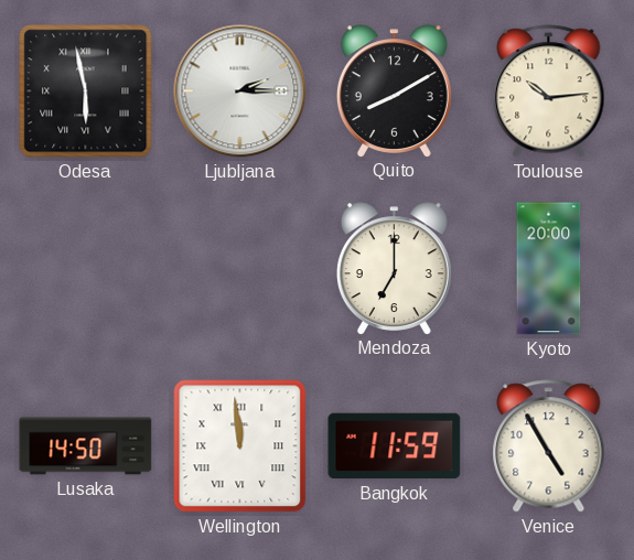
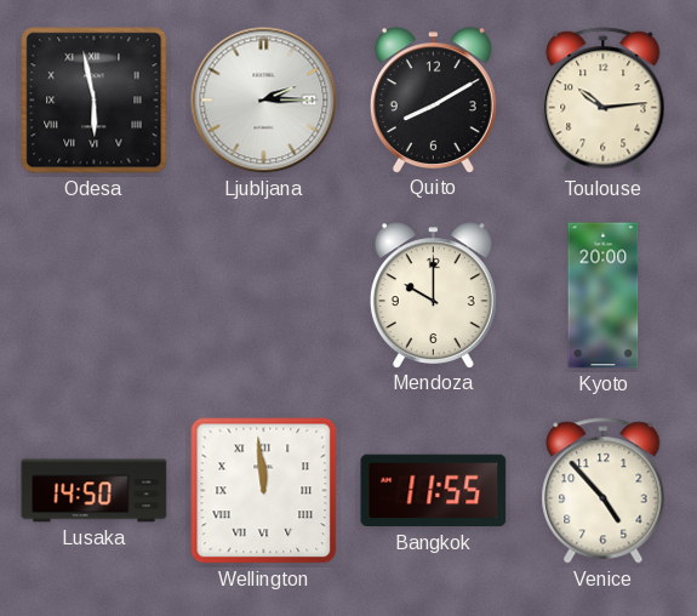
Mendoza: 7:00 -> 10:00
Bangkok: 11:59 -> 11:55
Venice: 4:55 -> 4:53
